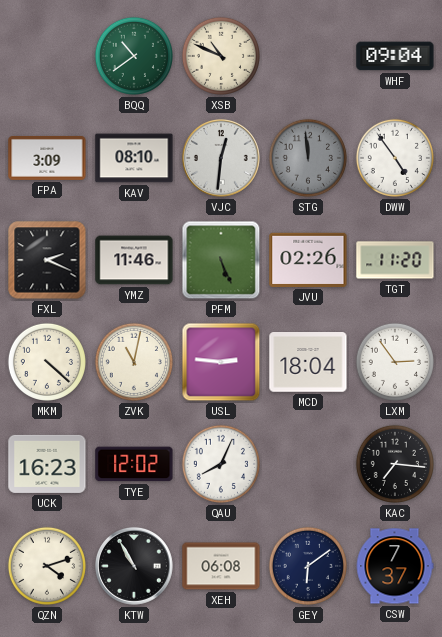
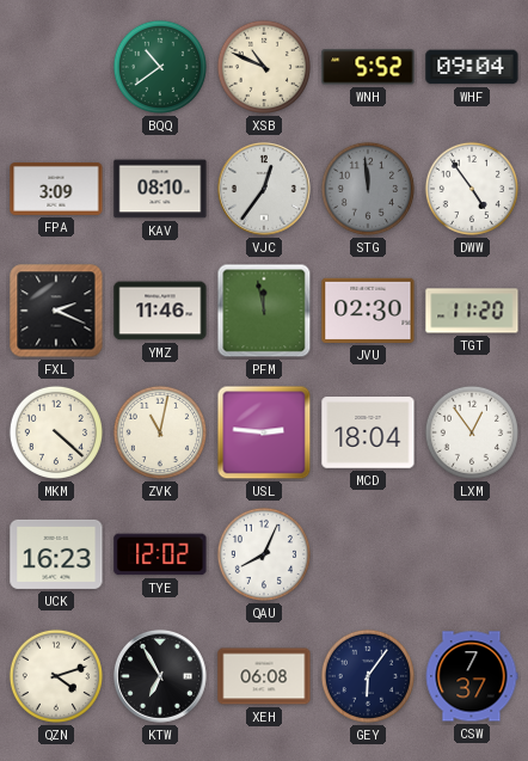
WNH: none -> 5:52
VJC: 12:31 -> 12:36
PFM: 5:26 -> 11:58
JVU: 02:26 -> 02:30
LXM: 2:54 -> 12:54
KAC: 7:16 -> none
KTW: 10:55 -> 6:55
GEY: 6:09 -> 6:06
